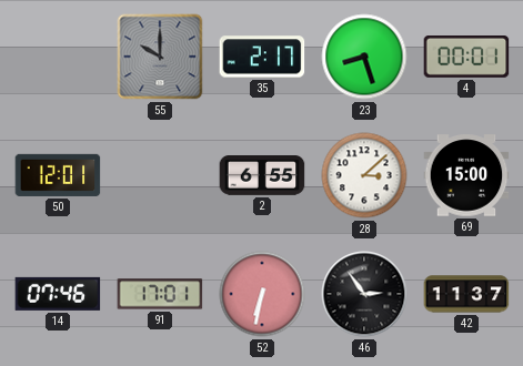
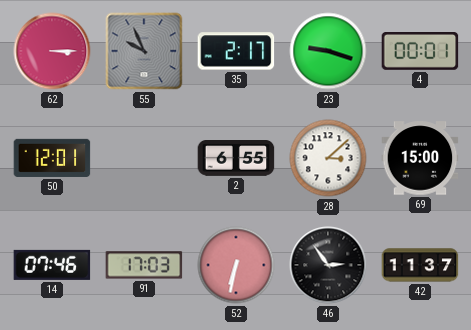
62: none -> 3:15
55: 10:00 -> 9:56
23: 8:27 -> 9:18
91: 17:01 -> 17:03
